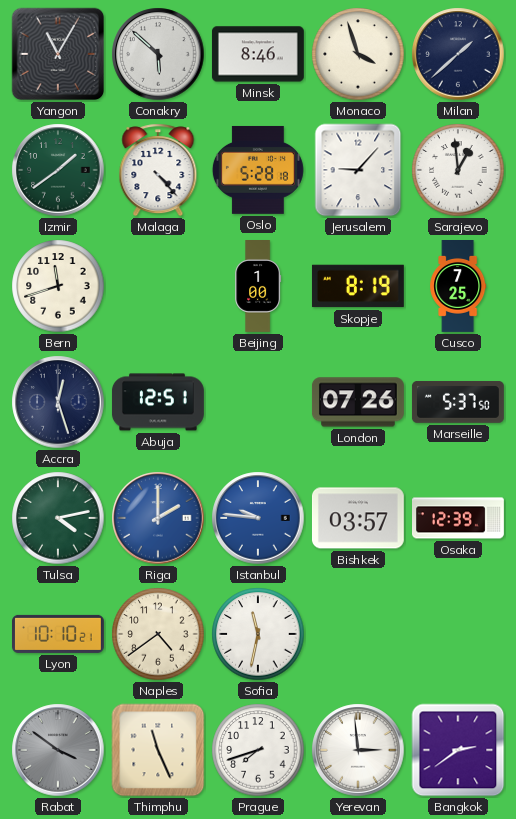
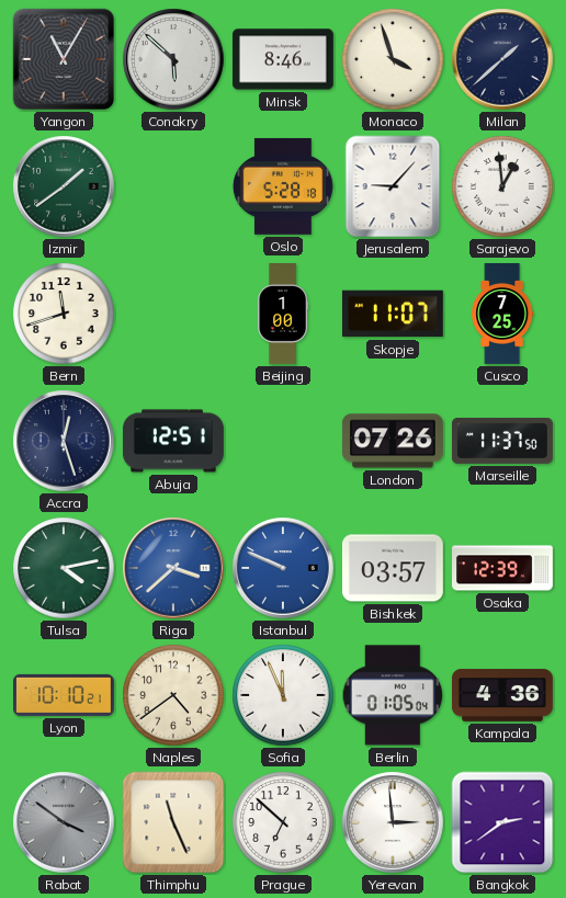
Malaga: 4:23 -> none
Skopje: 8:19 -> 11:07
Marseille: 5:37 -> 11:37
Riga: 2:00 -> 3:38
Istanbul: 9:46 -> 9:49
Sofia: 11:32 -> 11:56
Berlin: none -> 01:05
Kampala: none -> 4:36
Prague: 7:42 -> 6:52
